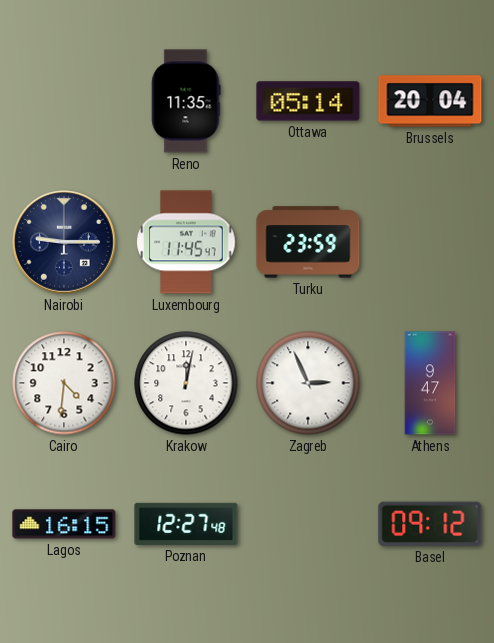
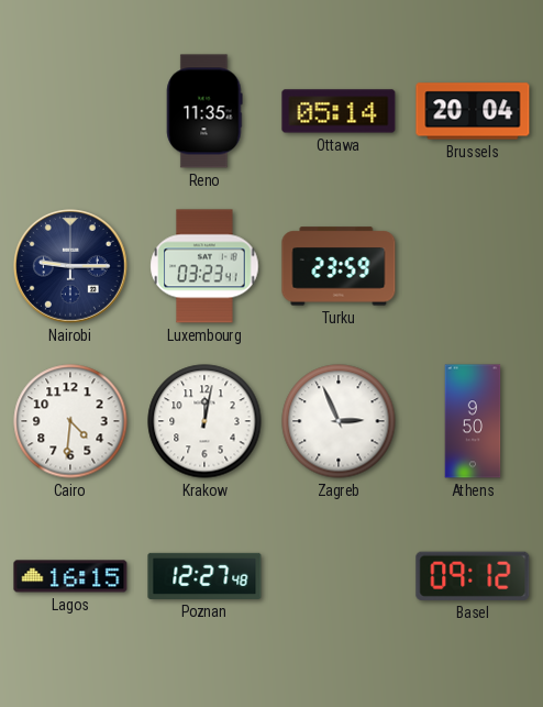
Luxembourg: 11:45 -> 03:23
Athens: 9:47 -> 9:50
